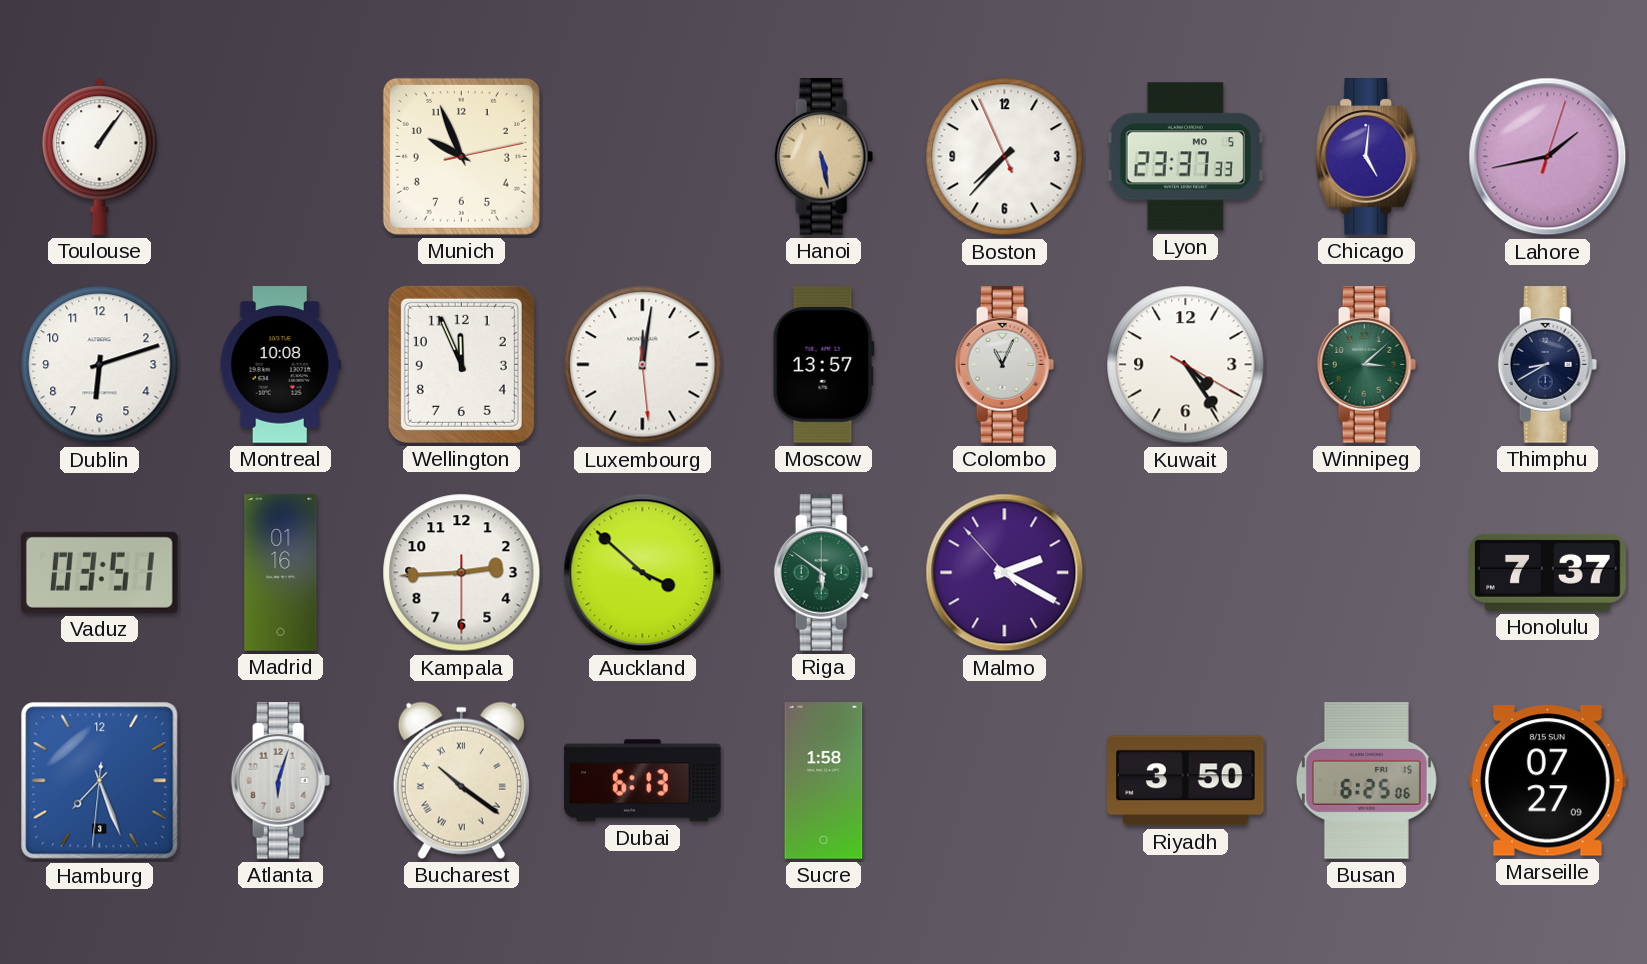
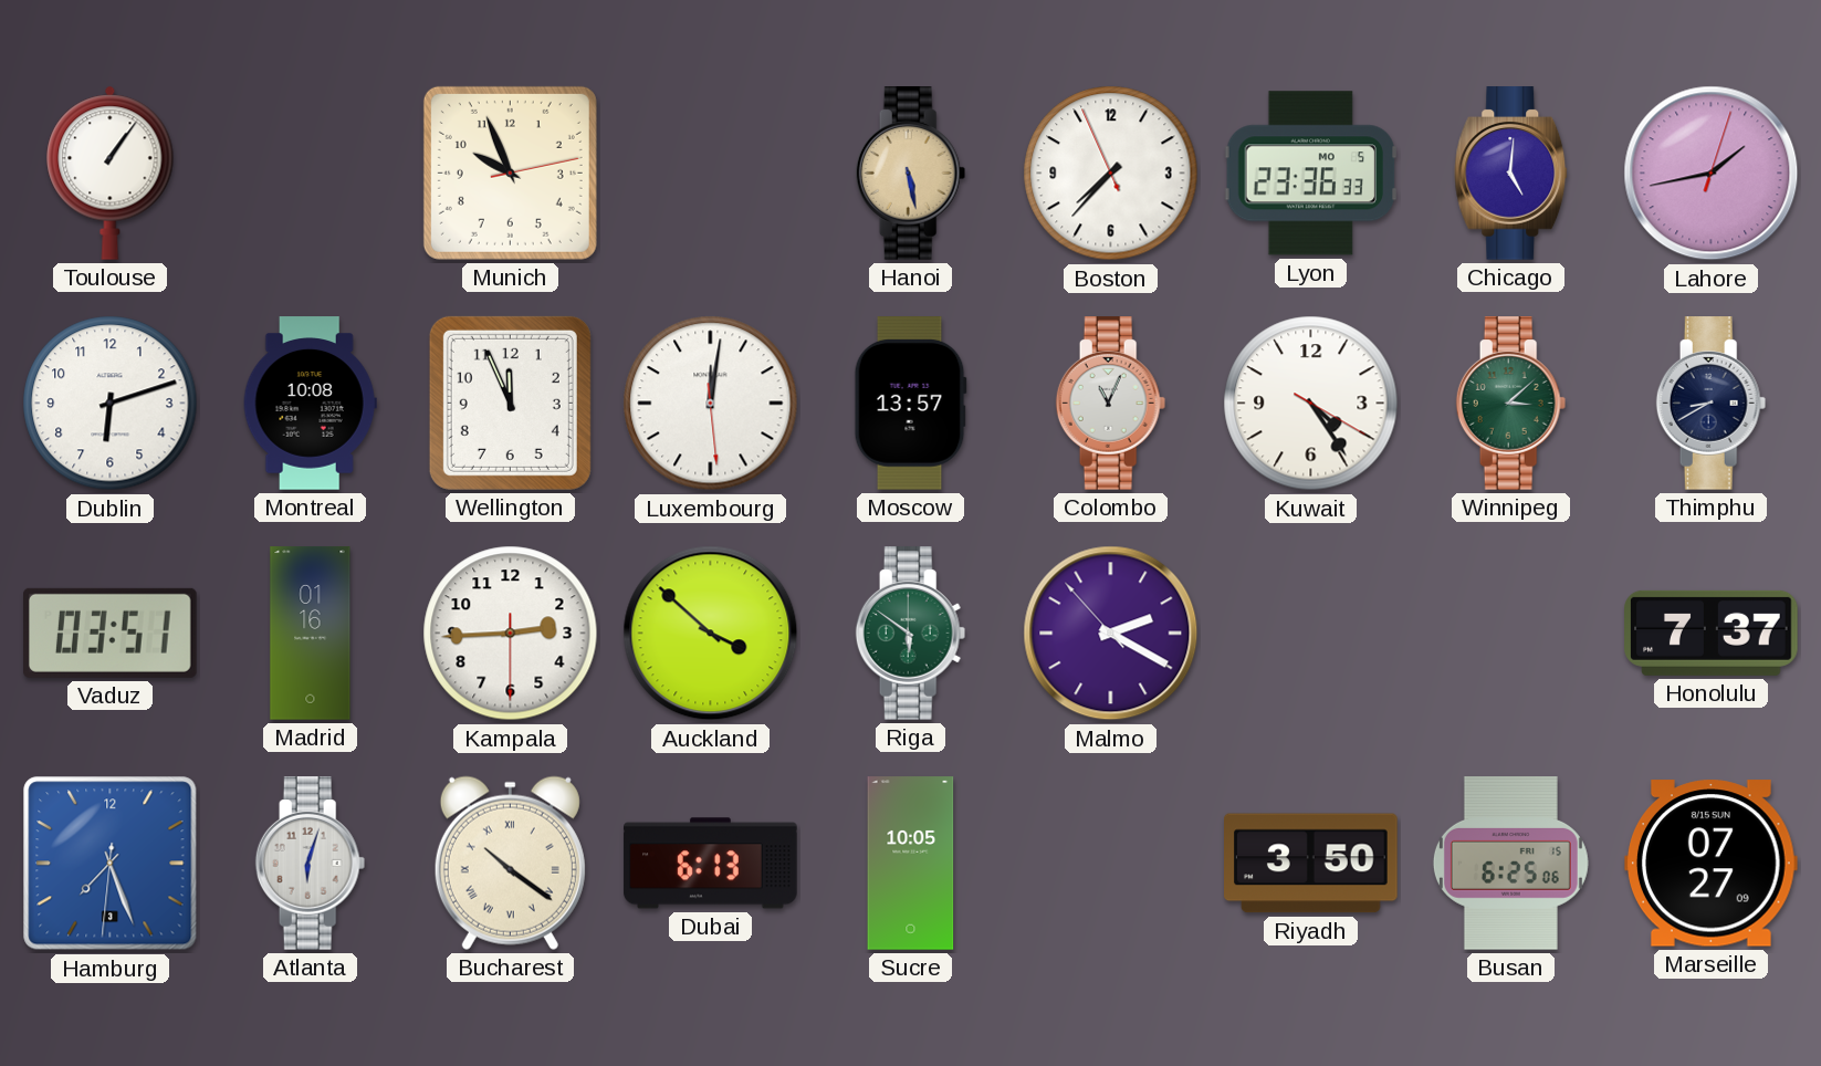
Lyon: 23:37 -> 23:36
Sucre: 1:58 -> 10:05
